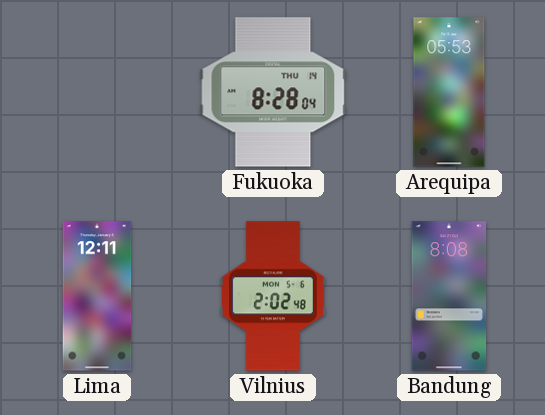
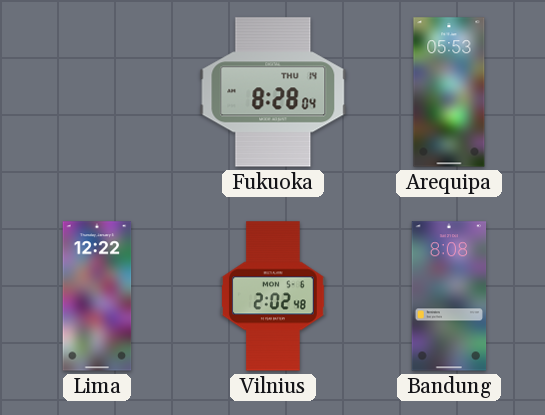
Lima: 12:11 -> 12:22
